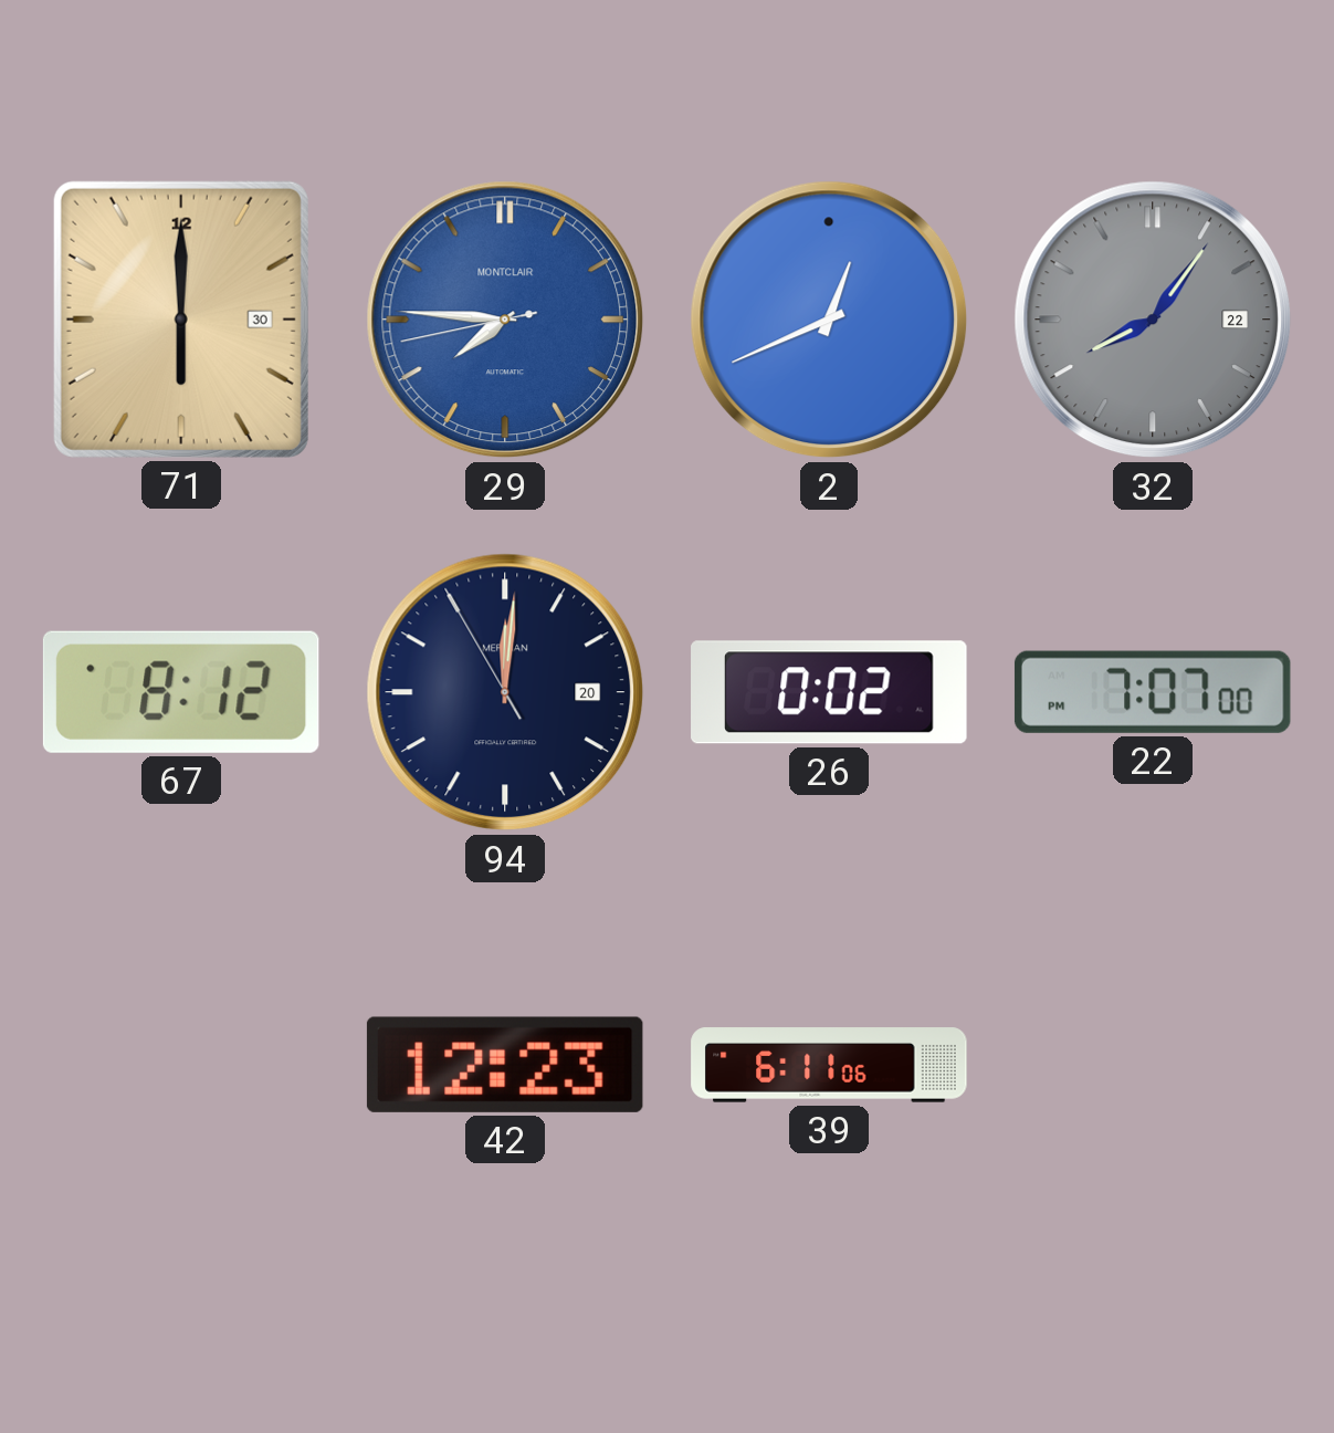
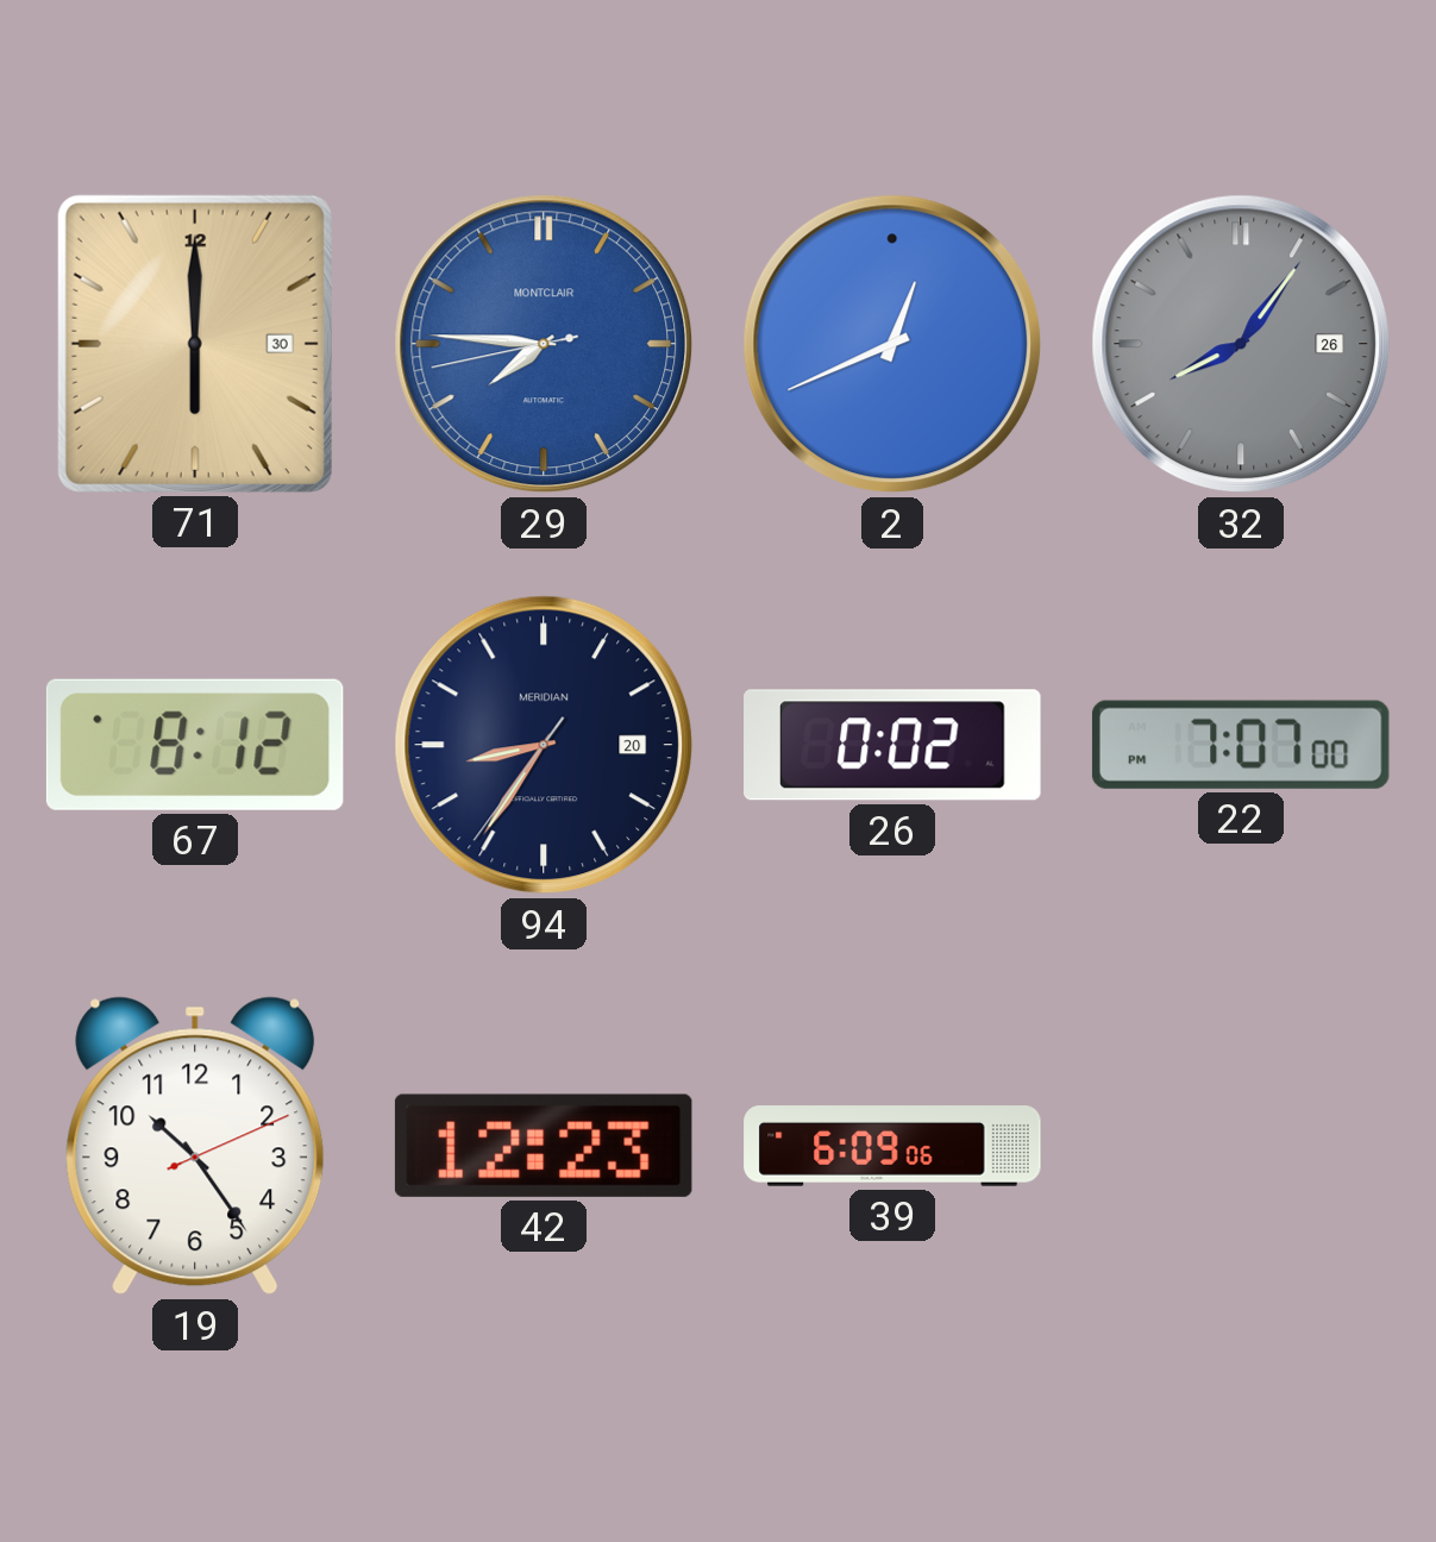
32 date: 22 -> 26
94: 12:00 -> 8:35
19: none -> 10:24
39: 6:11 -> 6:09
